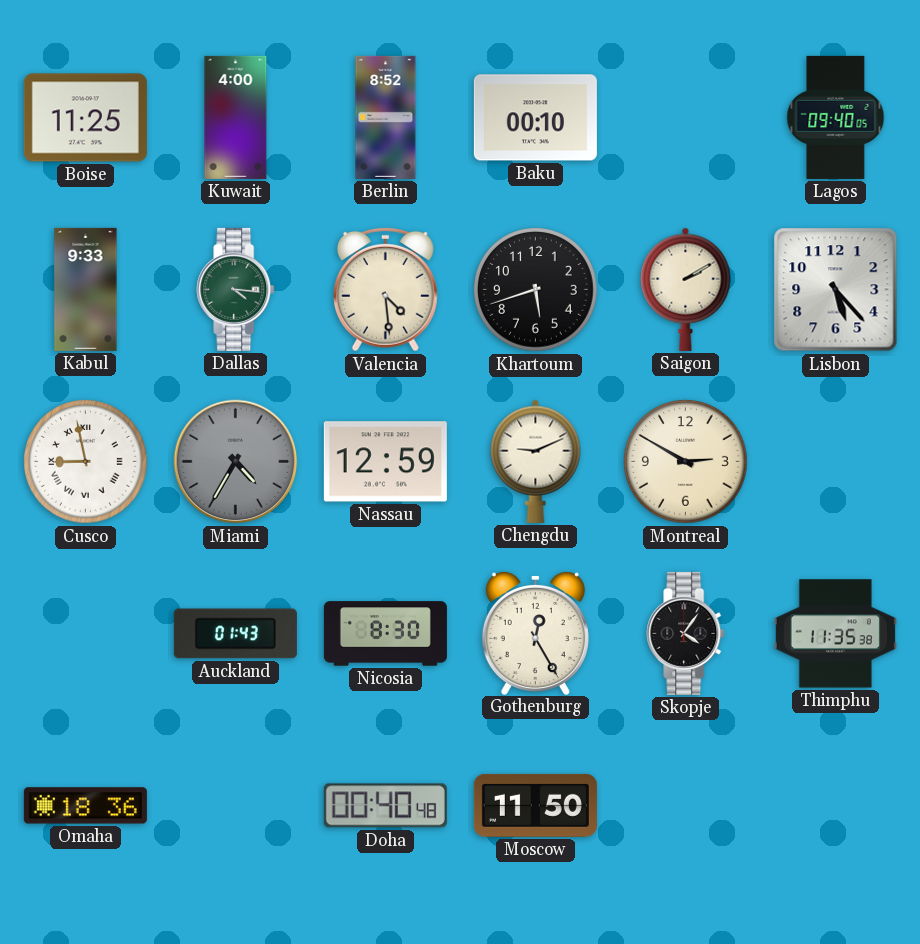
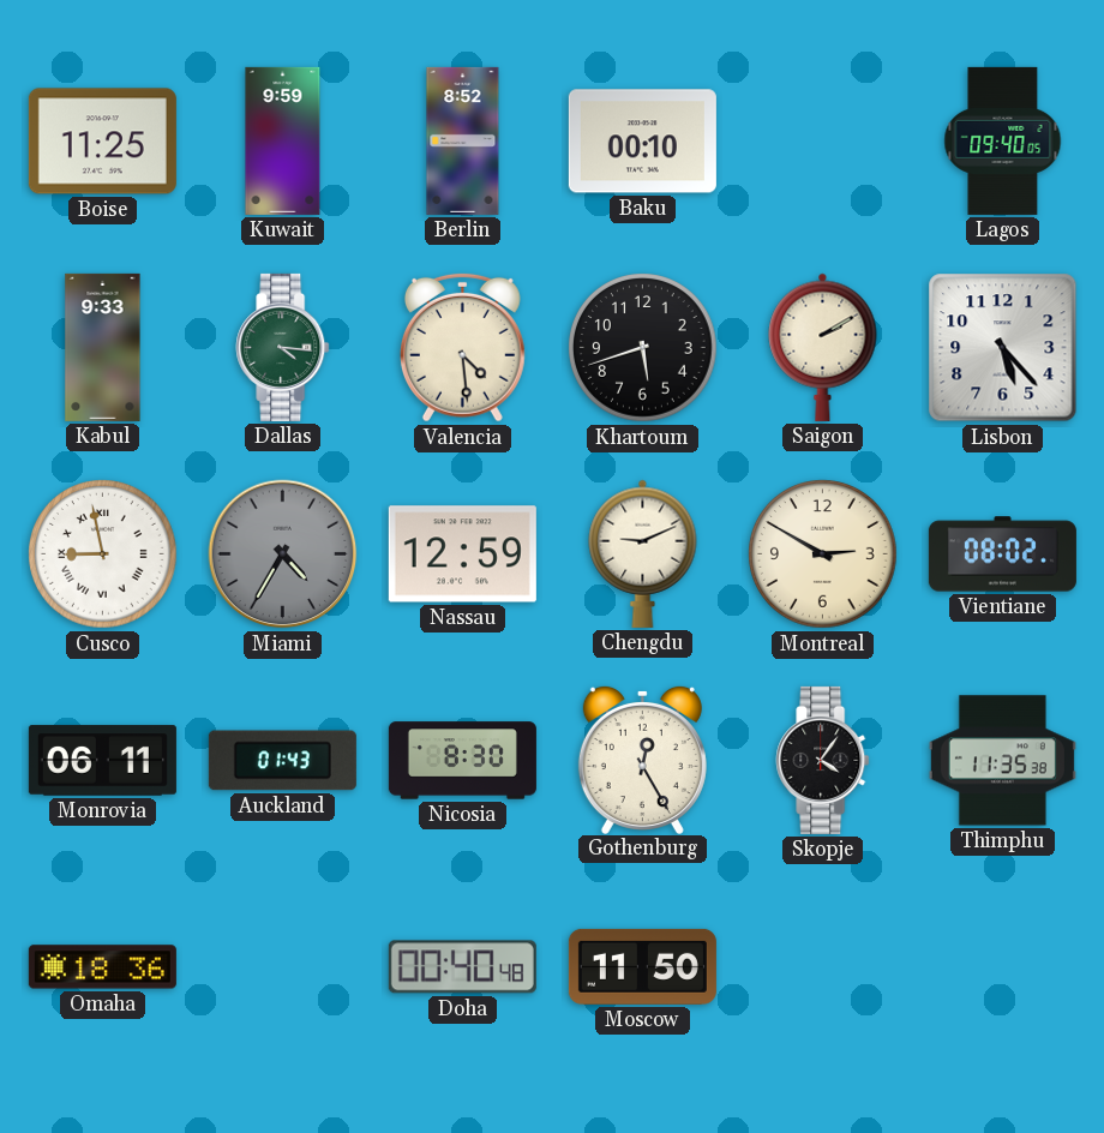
Kuwait: 4:00 -> 9:59
Vientiane: none -> 08:02
Monrovia: none -> 06:11
